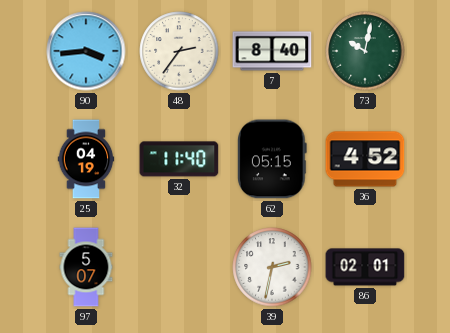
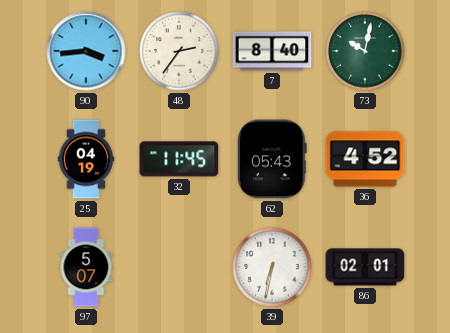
32: 11:40 -> 11:45
62: 05:15 -> 05:43
39: 2:32 -> 6:32
